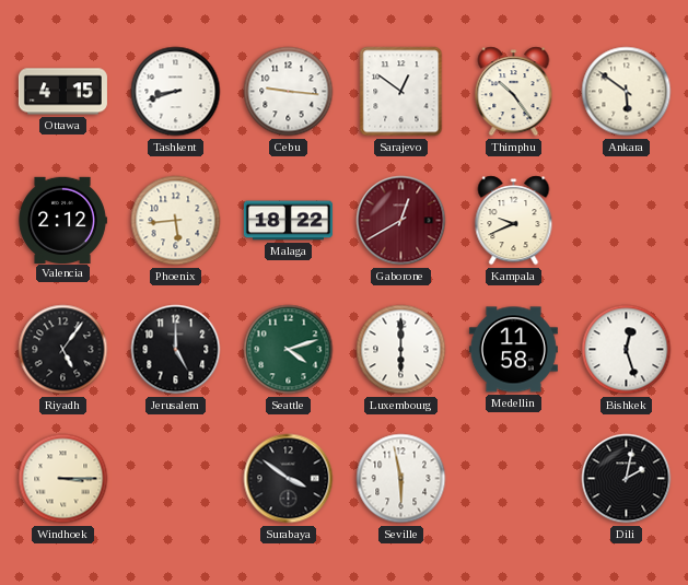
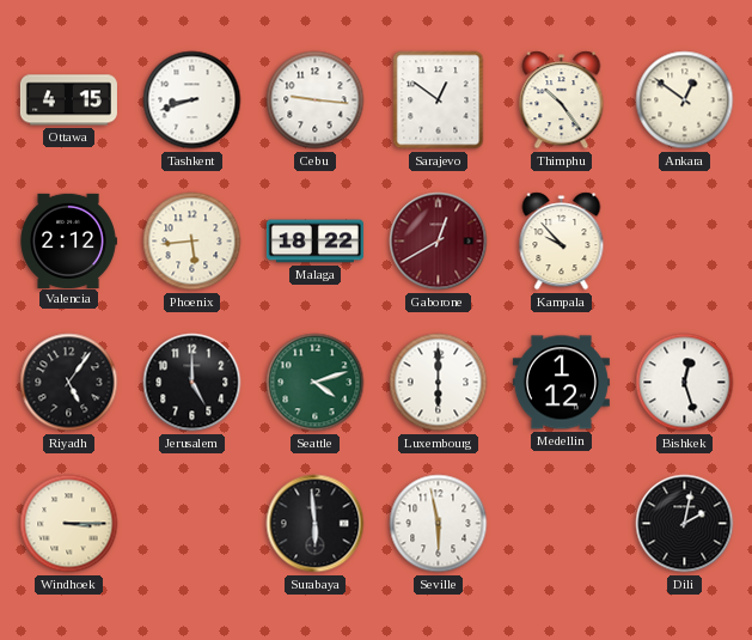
Ankara: 5:51 -> 12:51
Kampala: 9:41 -> 9:53
Medellin: 11:58 -> 1:12
Surabaya: 3:51 -> 5:59
